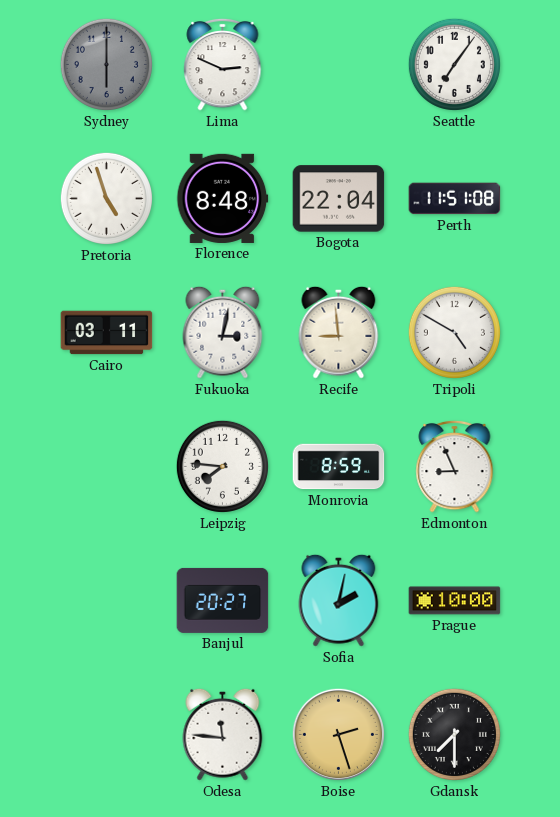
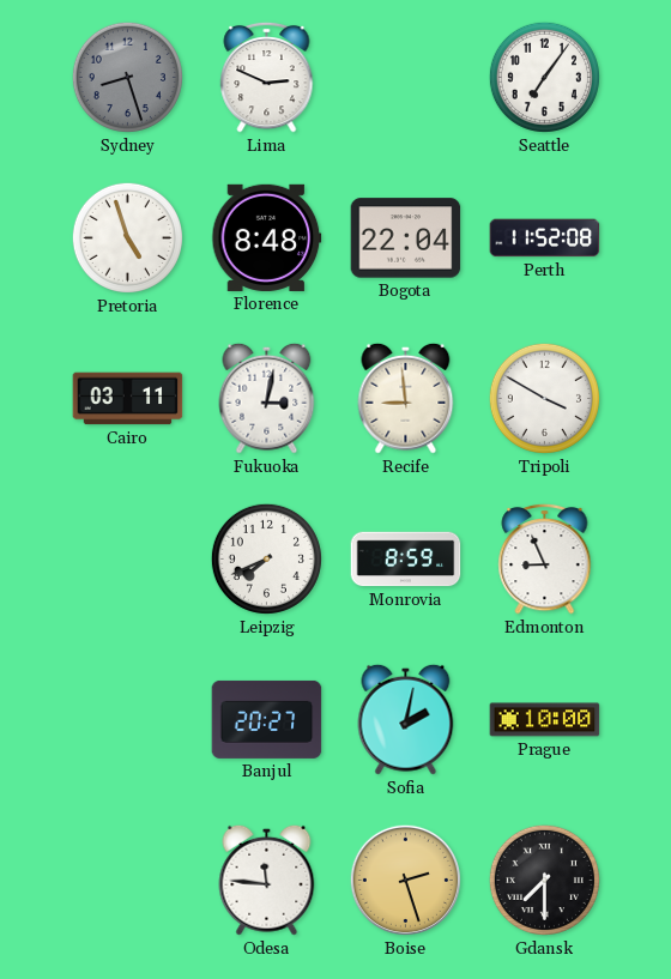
Sydney: 6:00 -> 8:27
Perth: 11:51 -> 11:52
Tripoli: 4:50 -> 3:50
Leipzig: 7:46 -> 7:41
